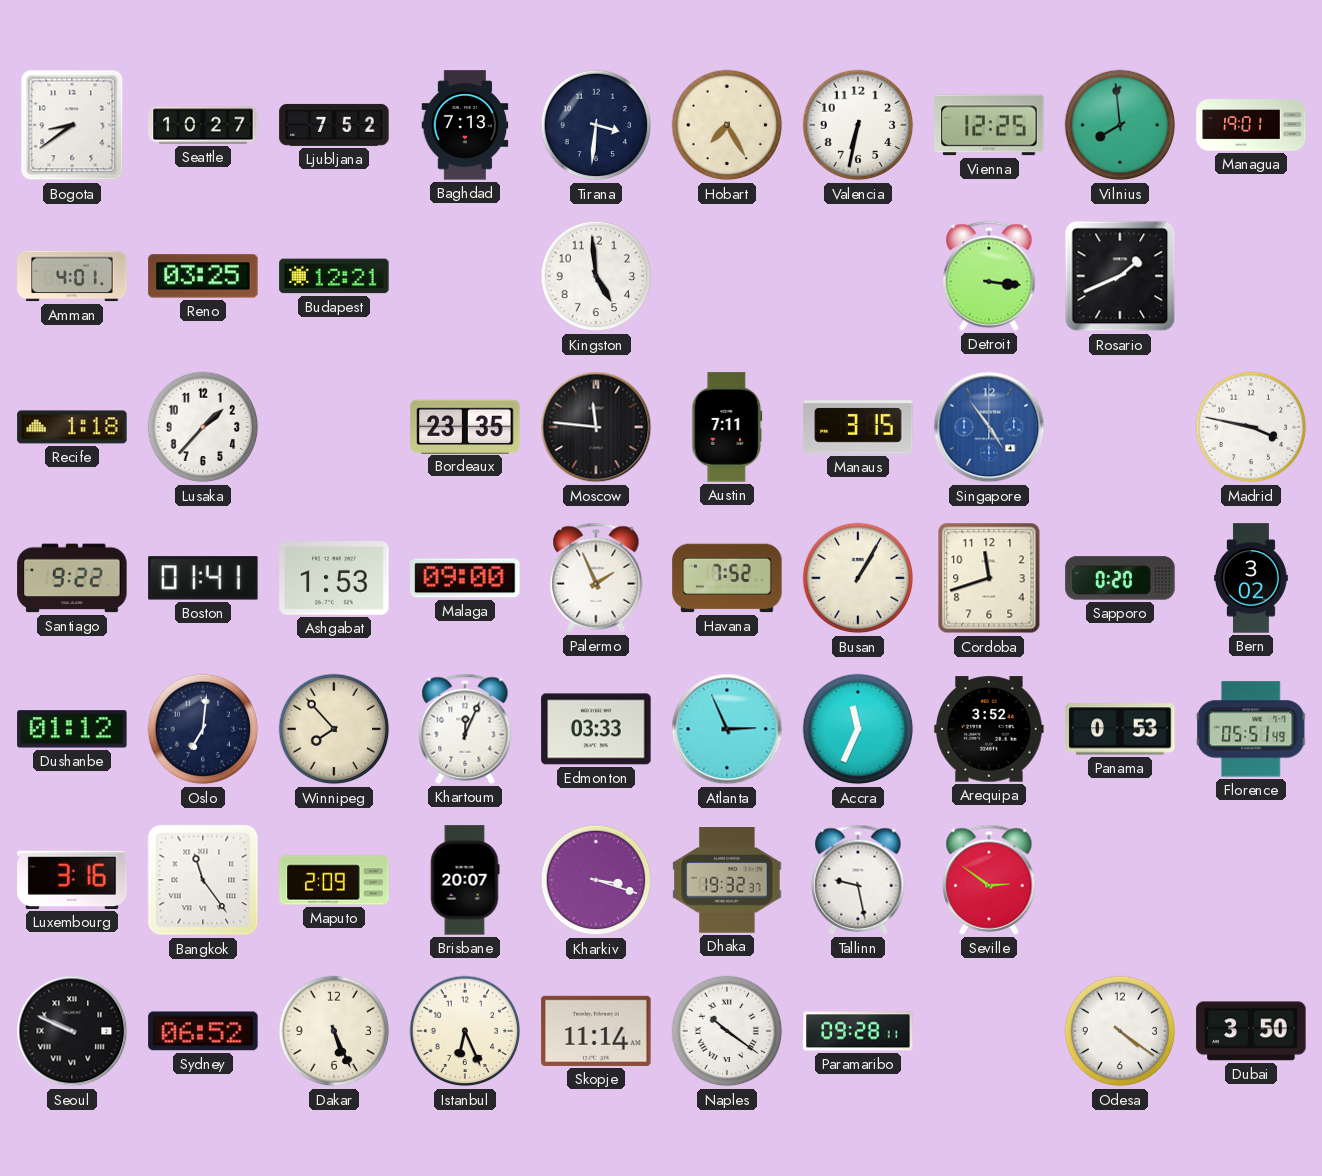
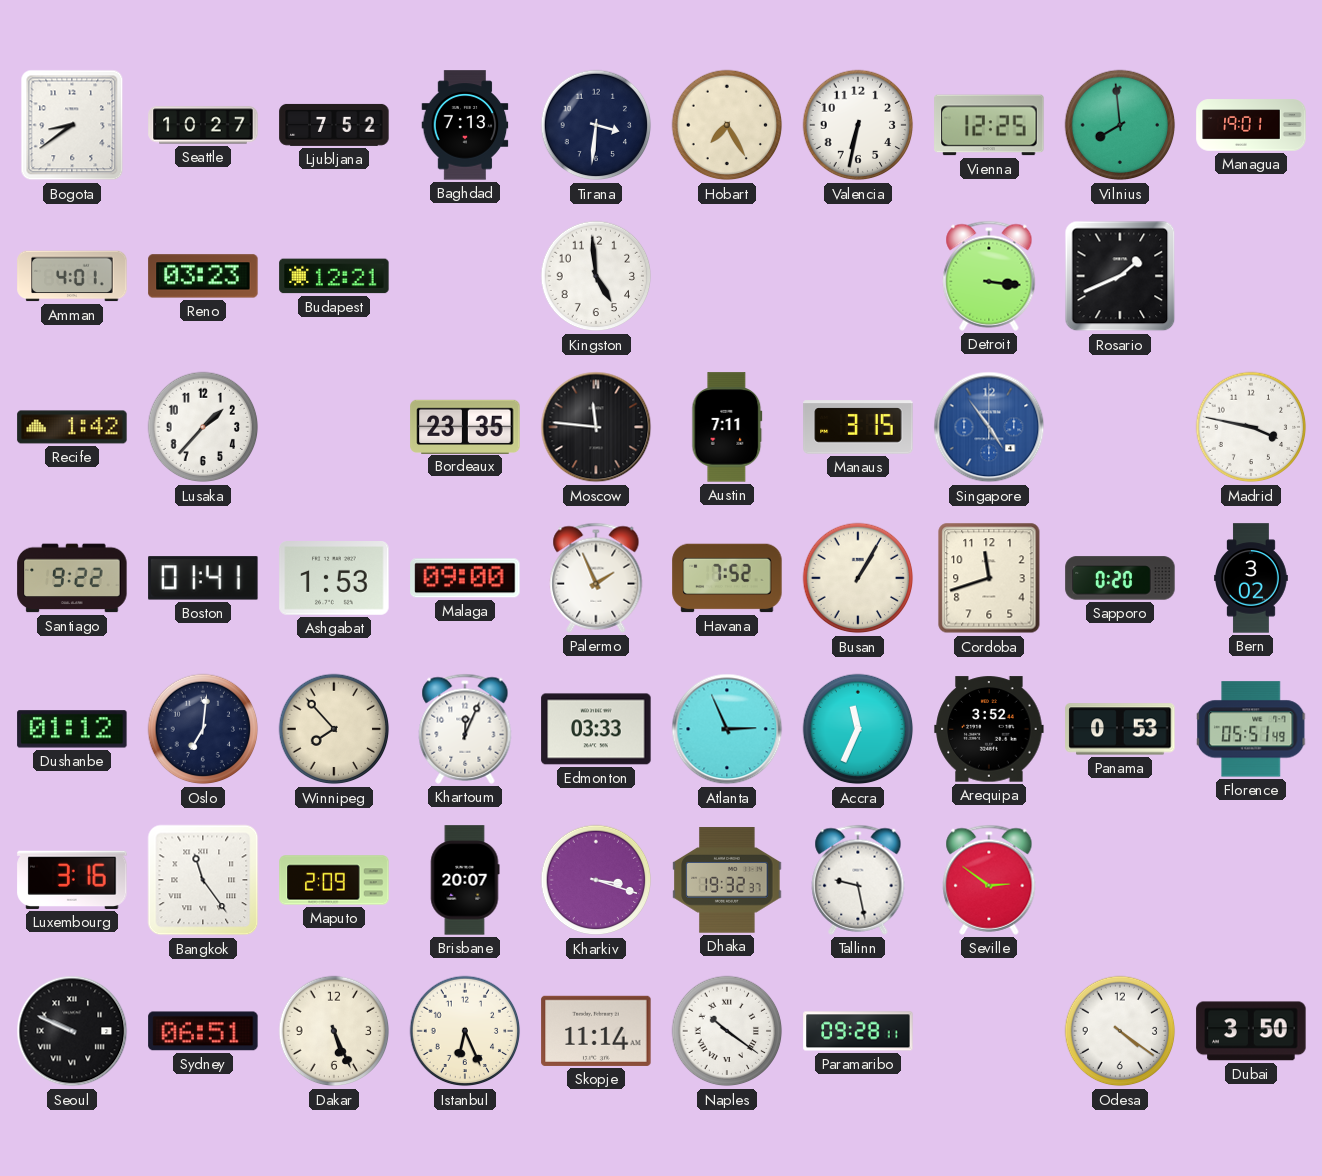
Reno: 03:25 -> 03:23
Recife: 1:18 -> 1:42
Sydney: 06:52 -> 06:51
